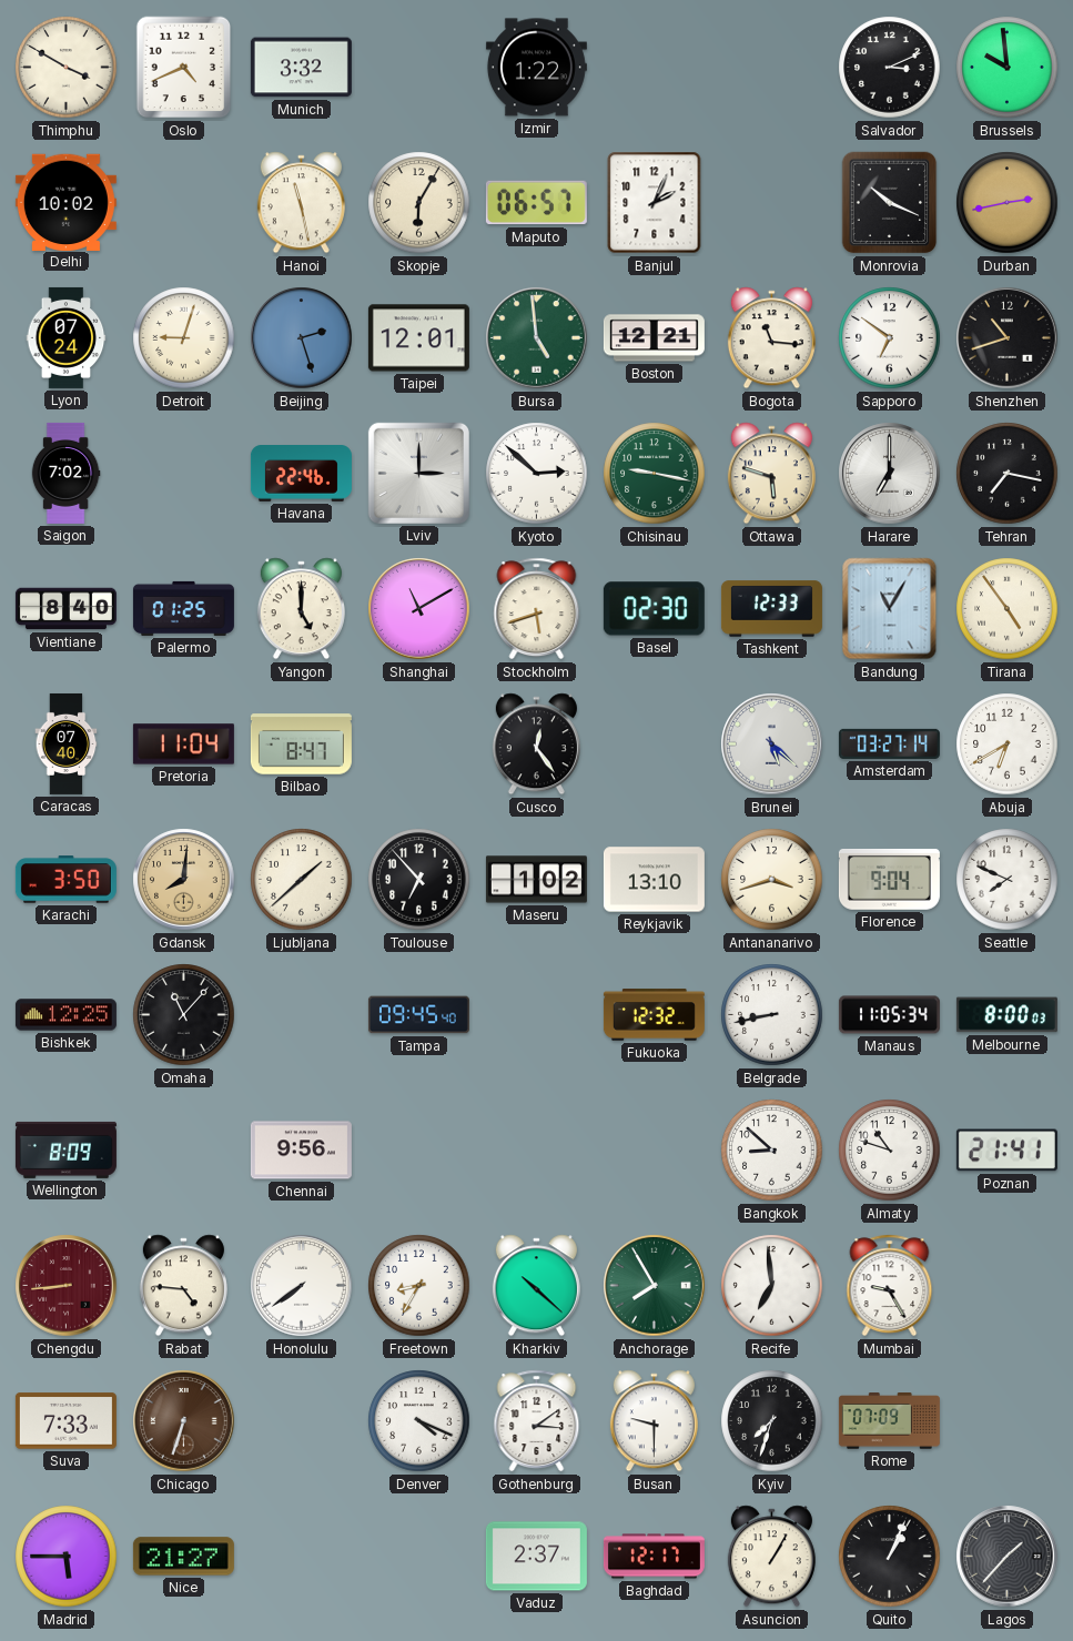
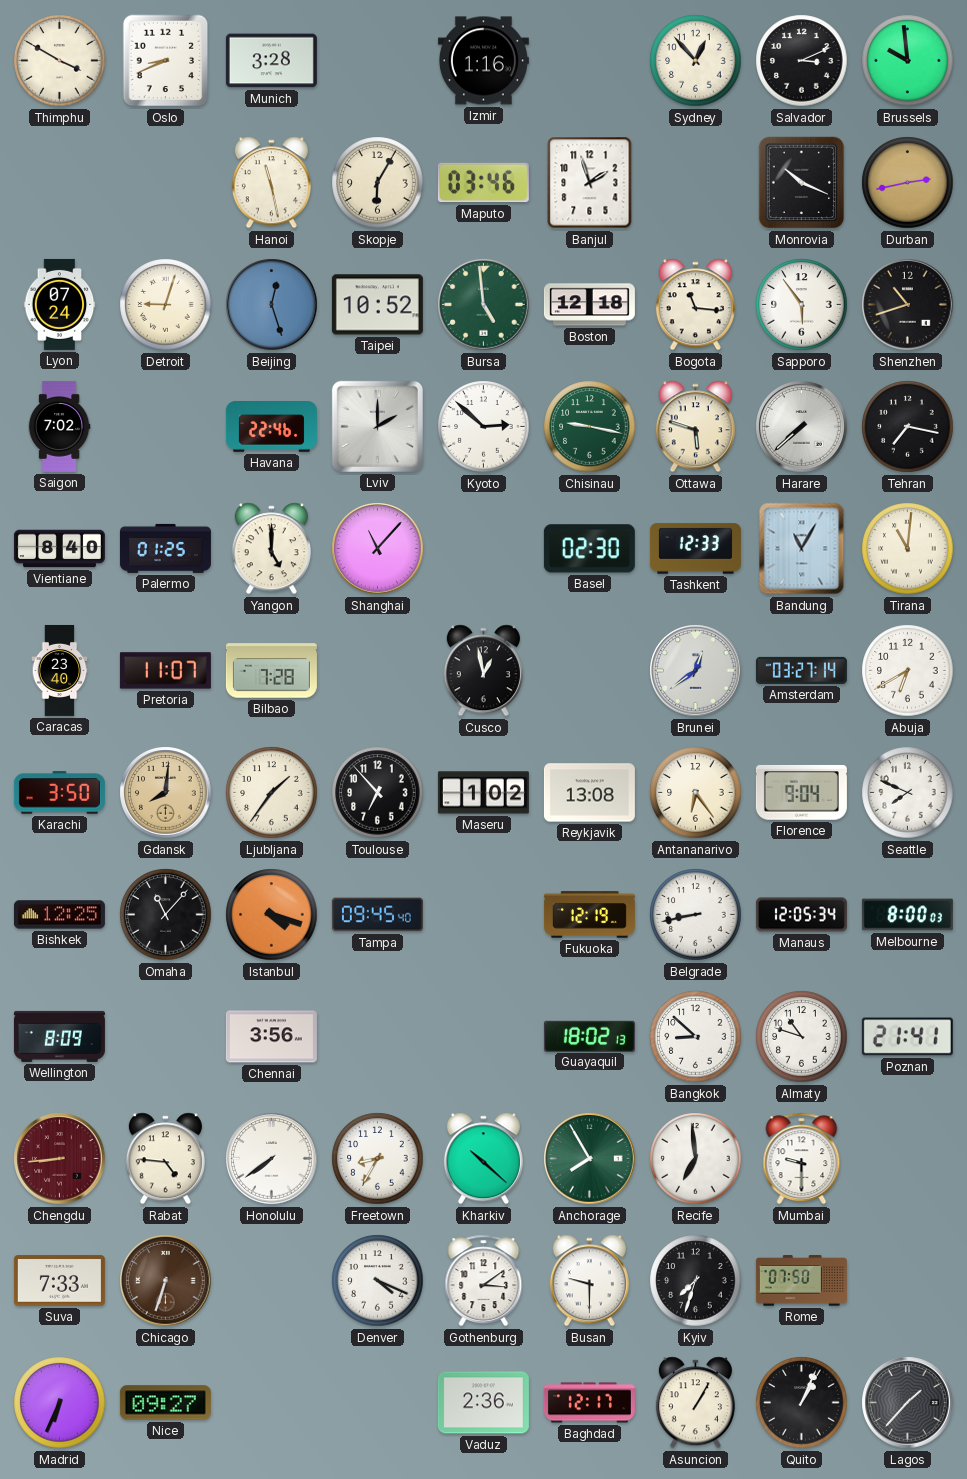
Oslo: 4:41 -> 8:41
Munich: 3:32 -> 3:28
Izmir: 1:22 -> 1:16
Sydney: none -> 12:53
Delhi: 10:02 -> none
Maputo: 06:57 -> 03:46
Banjul: 2:04 -> 1:57
Beijing: 2:27 -> 12:27
Taipei: 12:01 -> 10:52
Boston: 12:21 -> 12:18
Sapporo: 6:51 -> 5:54
Lviv: 3:00 -> 2:00
Harare: 7:00 -> 7:38
Shanghai: 11:10 -> 11:07
Stockholm: 5:42 -> none
Tirana: 4:54 -> 11:01
Caracas: 07:40 -> 23:40
Pretoria: 11:04 -> 11:07
Bilbao: 8:47 -> 7:28
Cusco: 12:24 -> 12:58
Brunei: 5:22 -> 12:39
Ljubljana: 1:38 -> 1:36
Reykjavik: 13:10 -> 13:08
Antananarivo: 3:42 -> 6:24
Istanbul: none -> 4:18
Fukuoka: 12:32 -> 12:19
Manaus: 11:05 -> 12:05
Chennai: 9:56 -> 3:56
Guayaquil: none -> 18:02
Mumbai: 9:25 -> 9:30
Rome: 07:09 -> 07:50
Madrid: 5:45 -> 6:34
Nice: 21:27 -> 09:27
Vaduz: 2:37 -> 2:36
